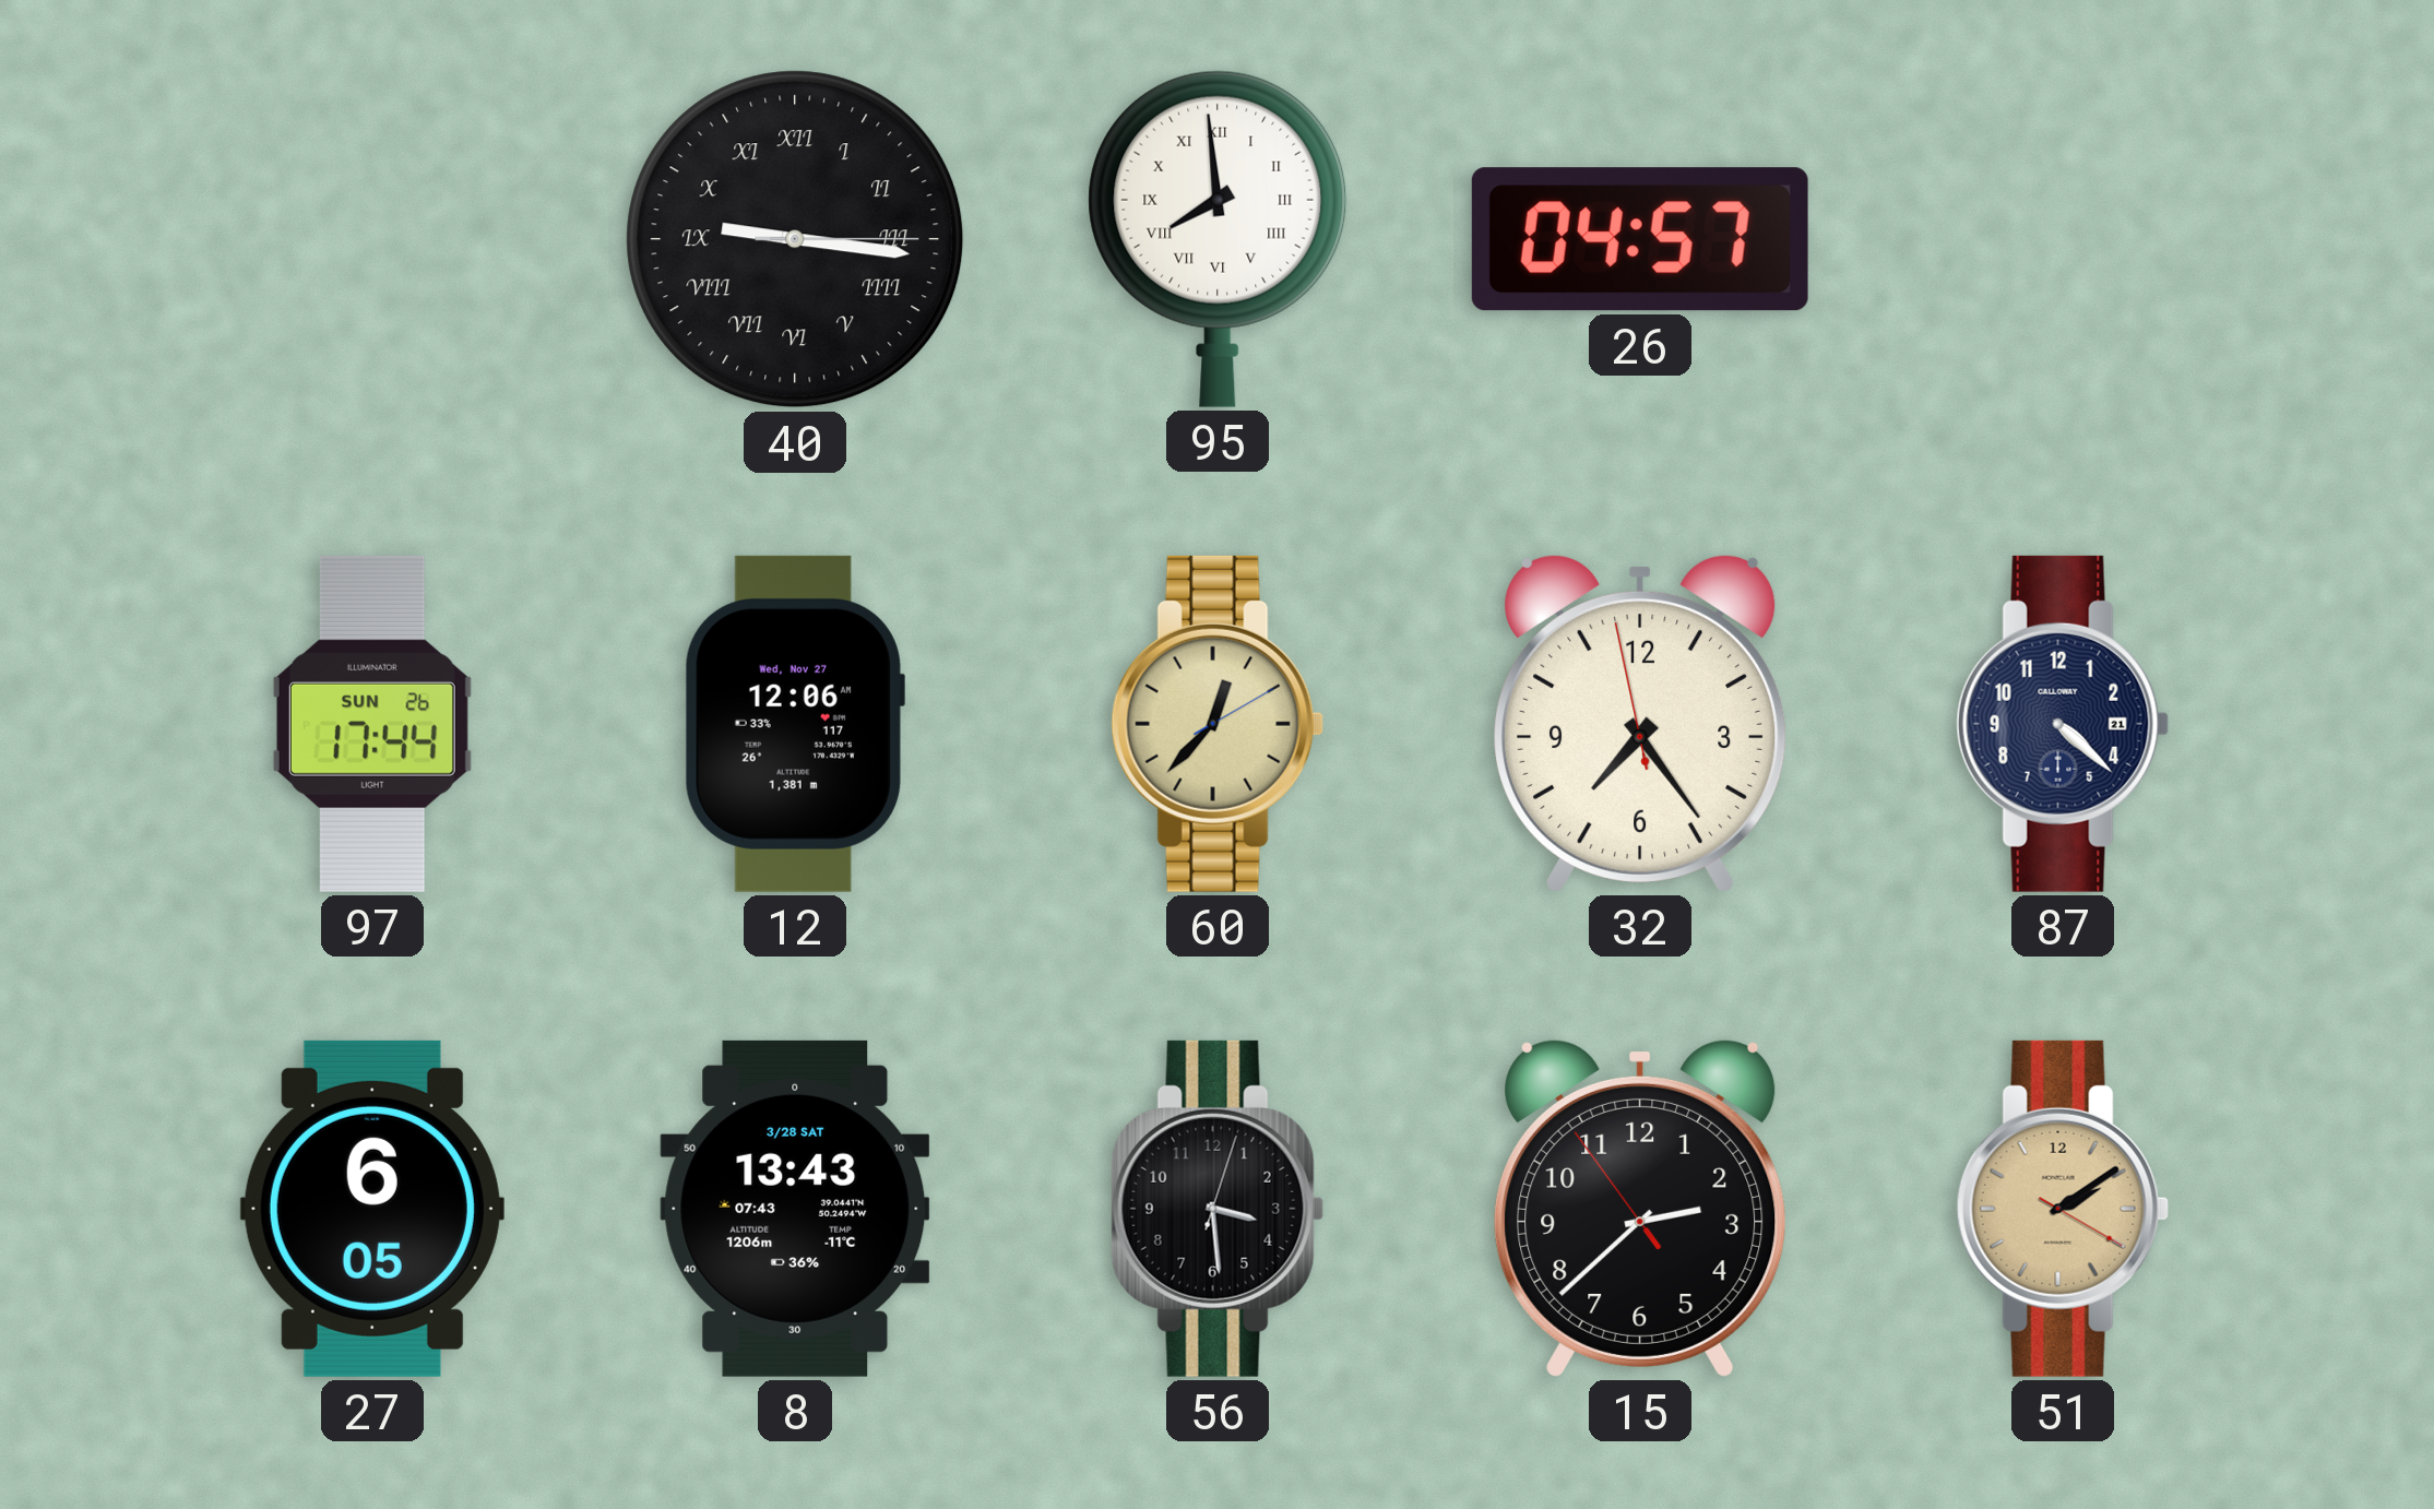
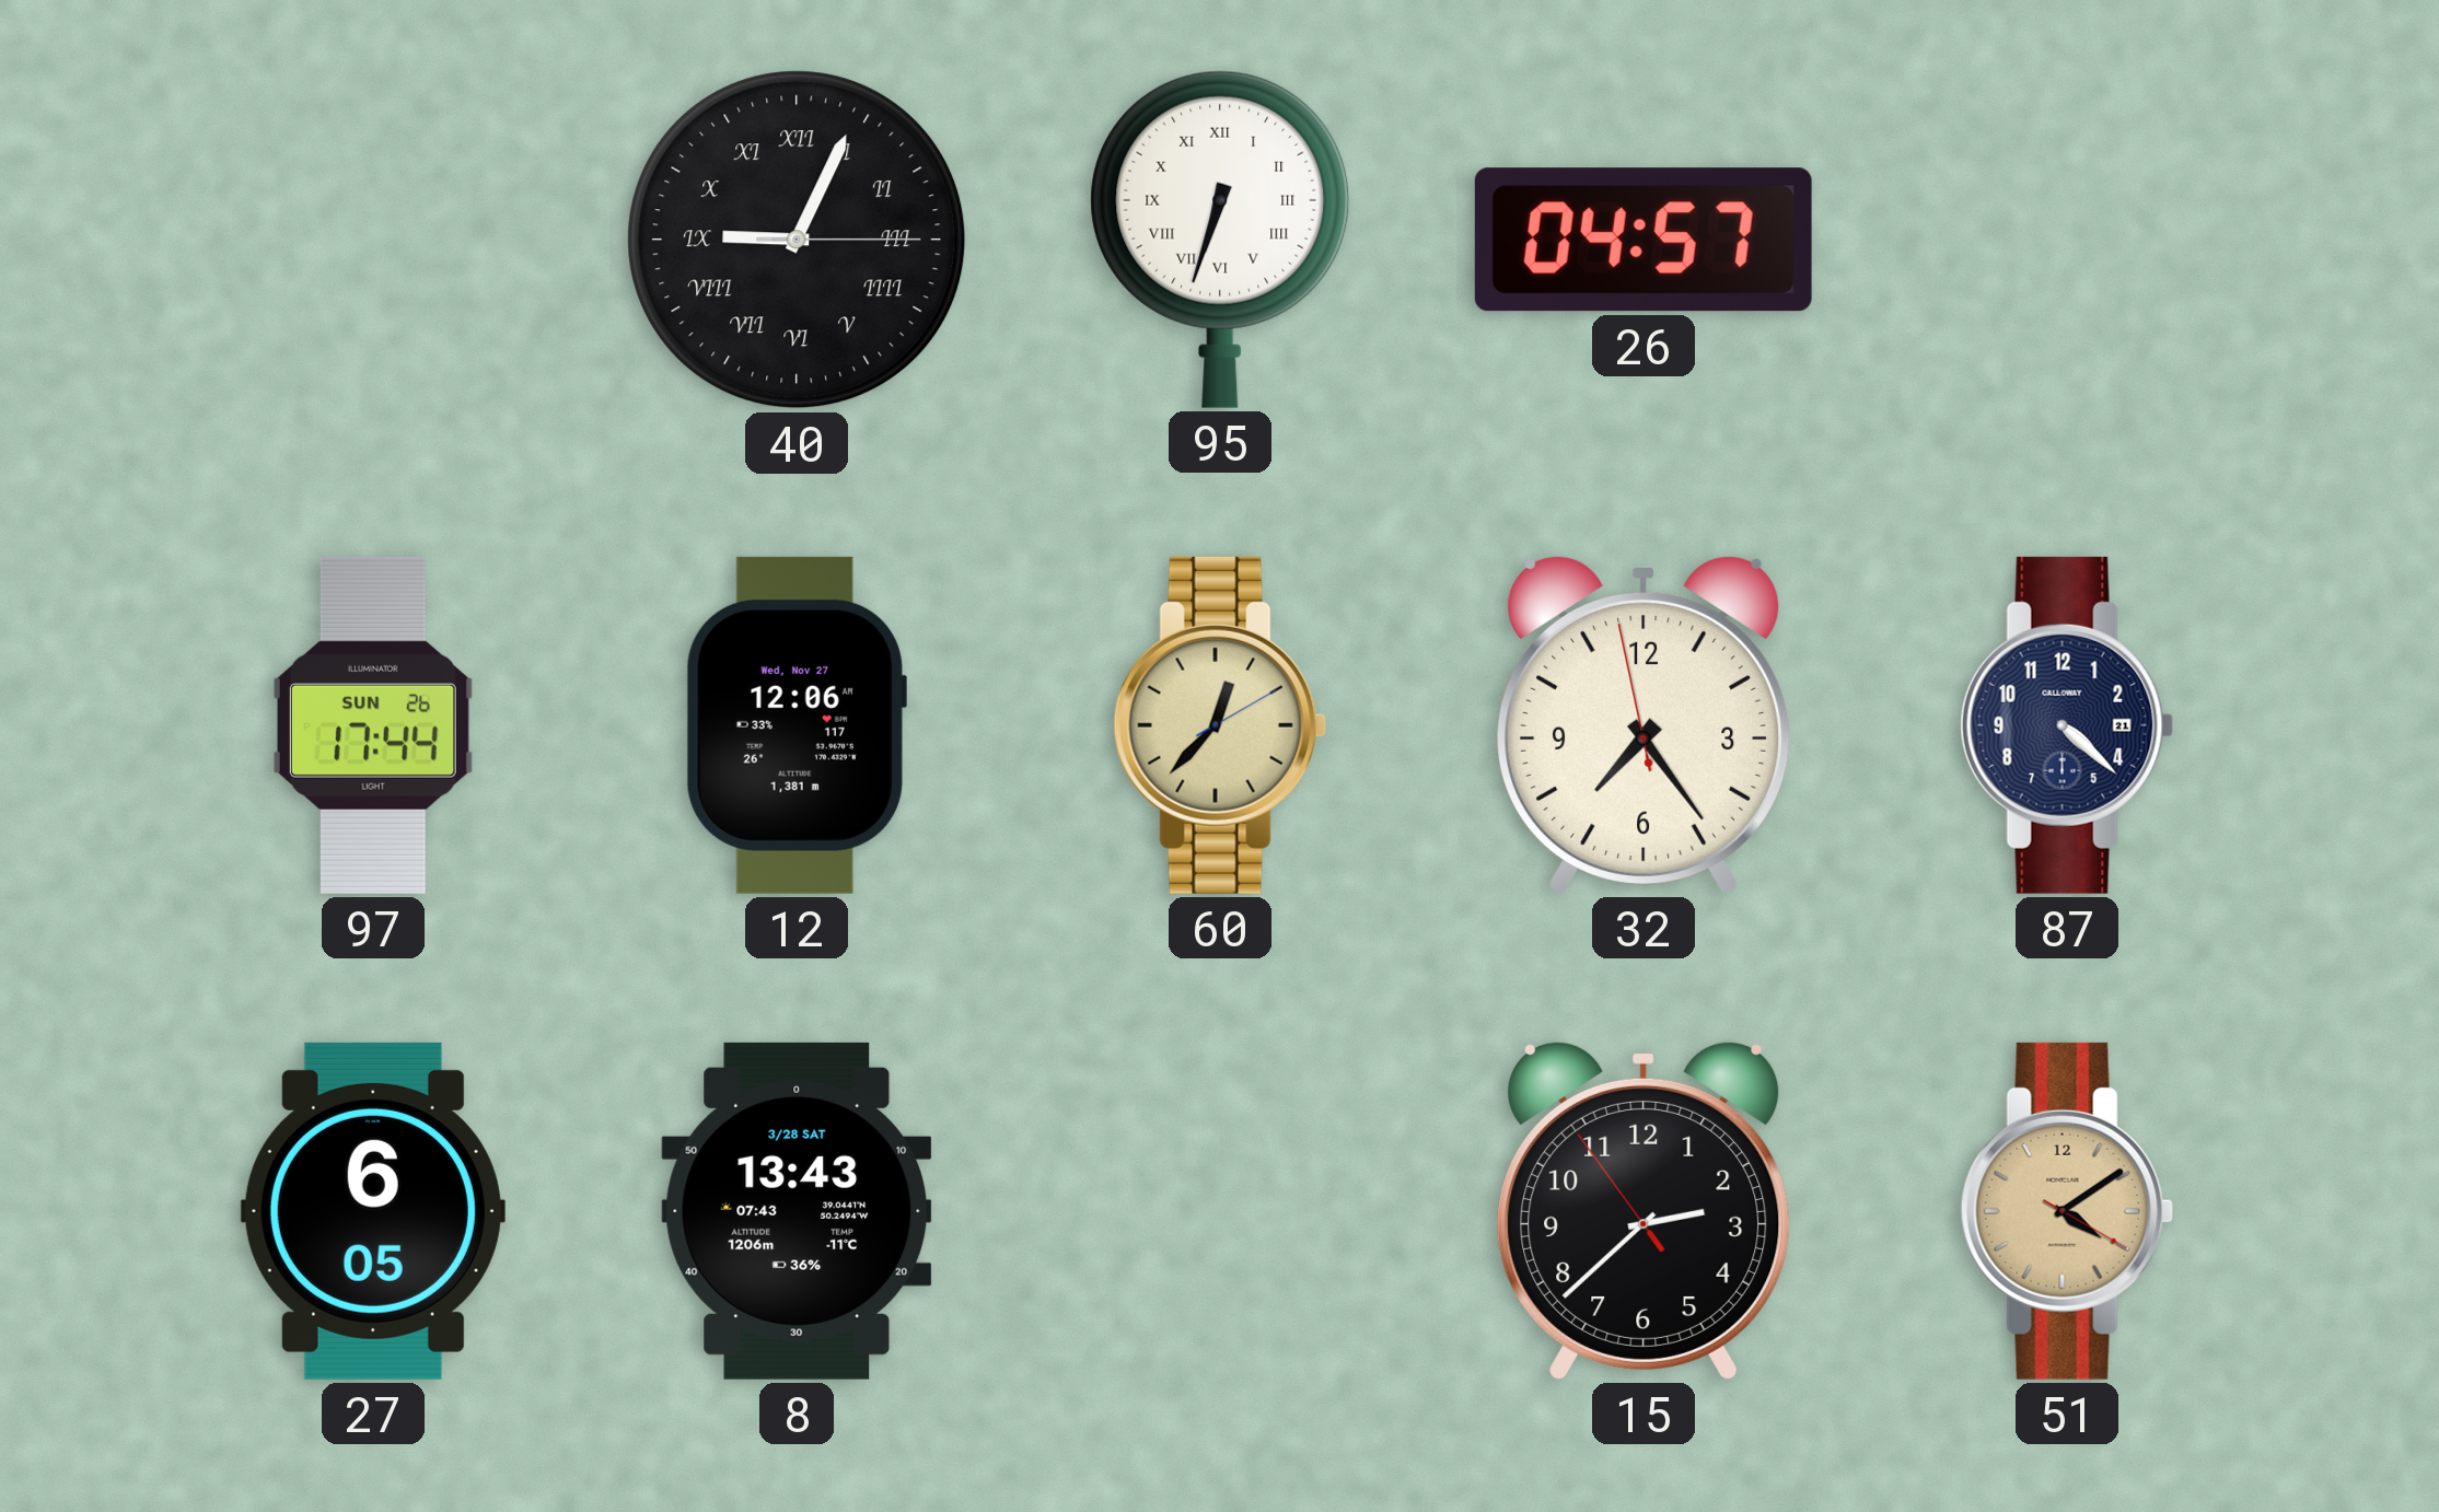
40: 9:16 -> 9:04
95: 7:59 -> 6:33
56: 3:29 -> none
51: 2:09 -> 4:09
